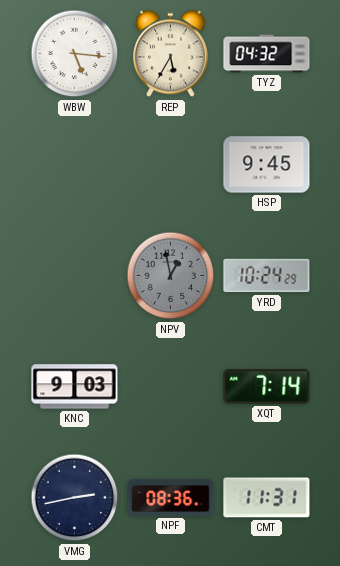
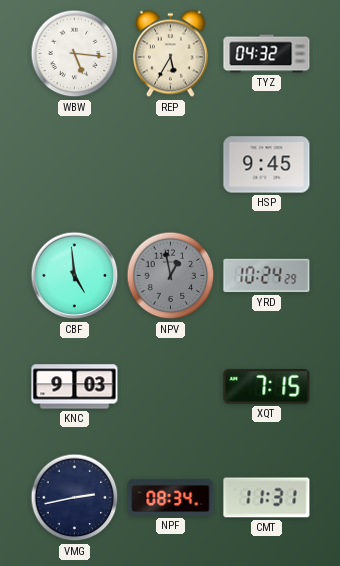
CBF: none -> 4:59
XQT: 7:14 -> 7:15
NPF: 08:36 -> 08:34
